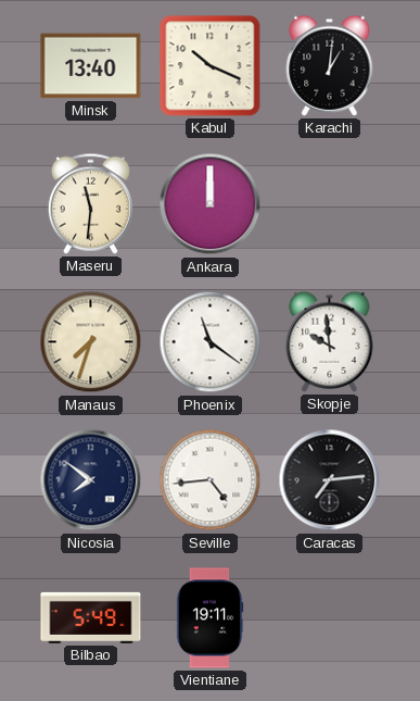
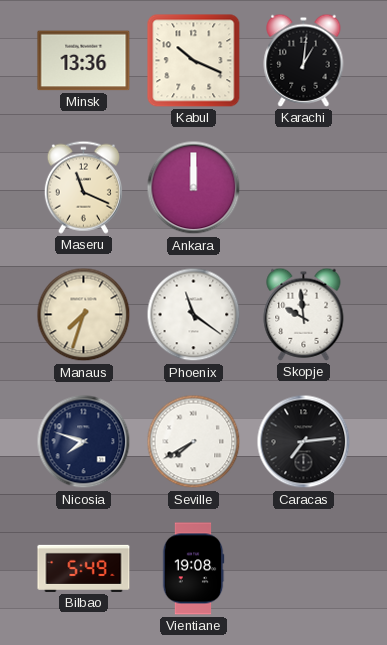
Minsk: 13:40 -> 13:36
Maseru: 11:31 -> 11:19
Nicosia: 7:51 -> 7:48
Seville: 4:44 -> 7:40
Vientiane: 19:11 -> 19:08
